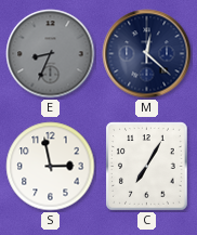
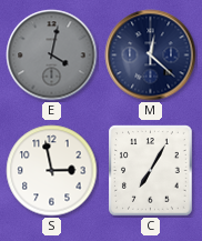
E: 8:34 -> 4:02
